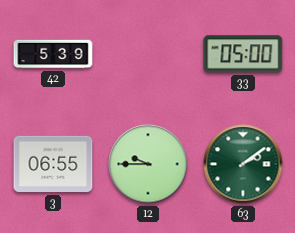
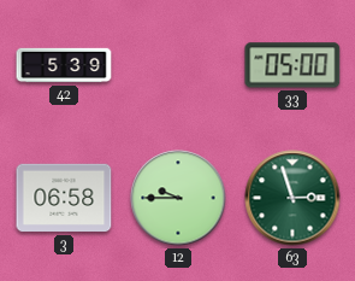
3: 06:55 -> 06:58
63: 2:09 -> 2:57
